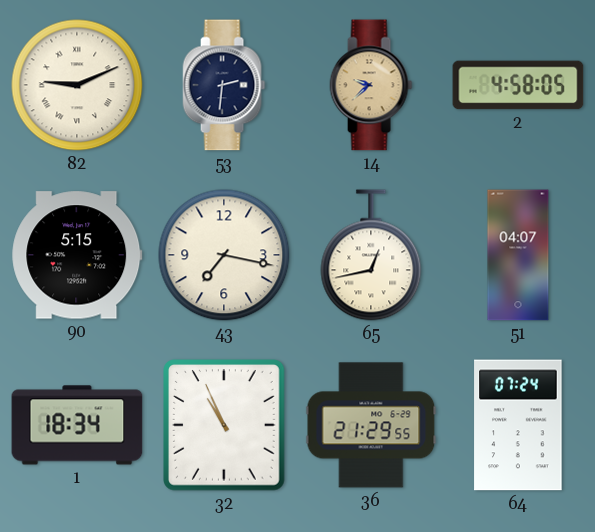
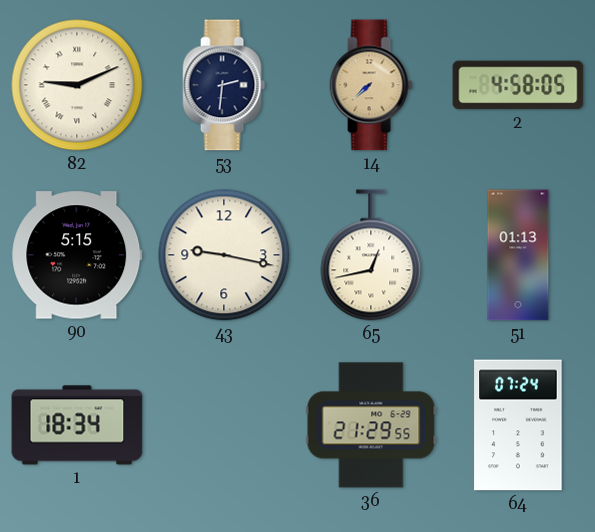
14: 9:38 -> 7:38
43: 7:17 -> 9:17
51: 04:07 -> 01:13
32: 10:56 -> none
